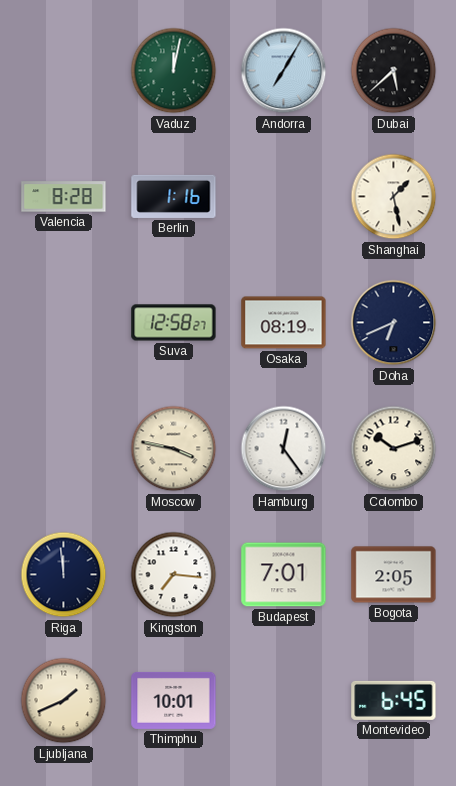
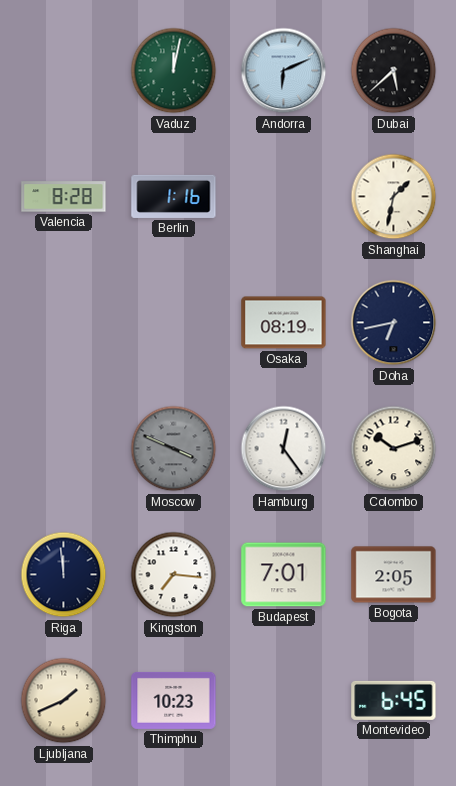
Andorra: 7:05 -> 6:11
Shanghai: 1:28 -> 1:32
Suva: 12:58 -> none
Doha: 6:41 -> 6:43
Moscow: 3:47 -> 3:49
Moscow dial: cream -> grey
Thimphu: 10:01 -> 10:23
